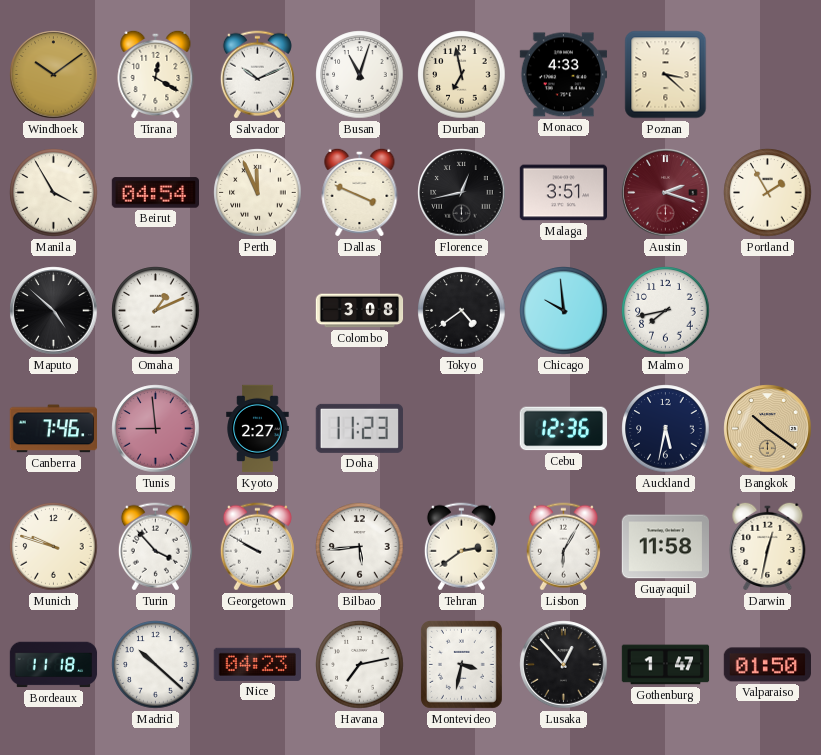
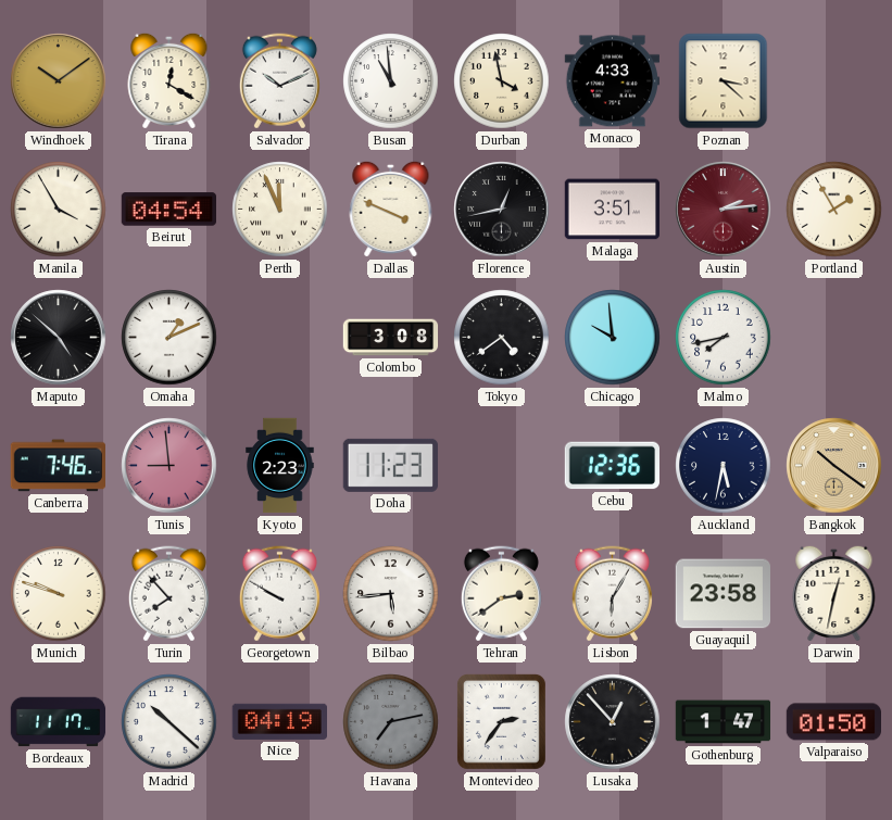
Busan: 11:03 -> 10:59
Durban: 6:58 -> 3:58
Austin: 2:18 -> 2:14
Kyoto: 2:27 -> 2:23
Turin: 3:53 -> 7:53
Guayaquil: 11:58 -> 23:58
Bordeaux: 11:18 -> 11:17
Nice: 04:23 -> 04:19
Havana dial: white -> grey
Montevideo: 3:32 -> 2:36
